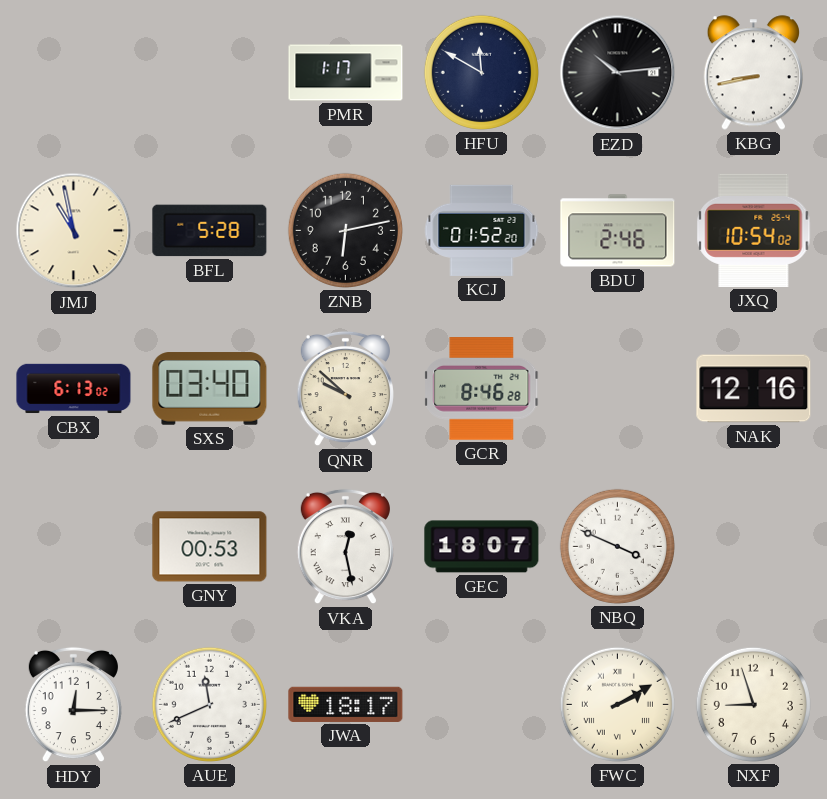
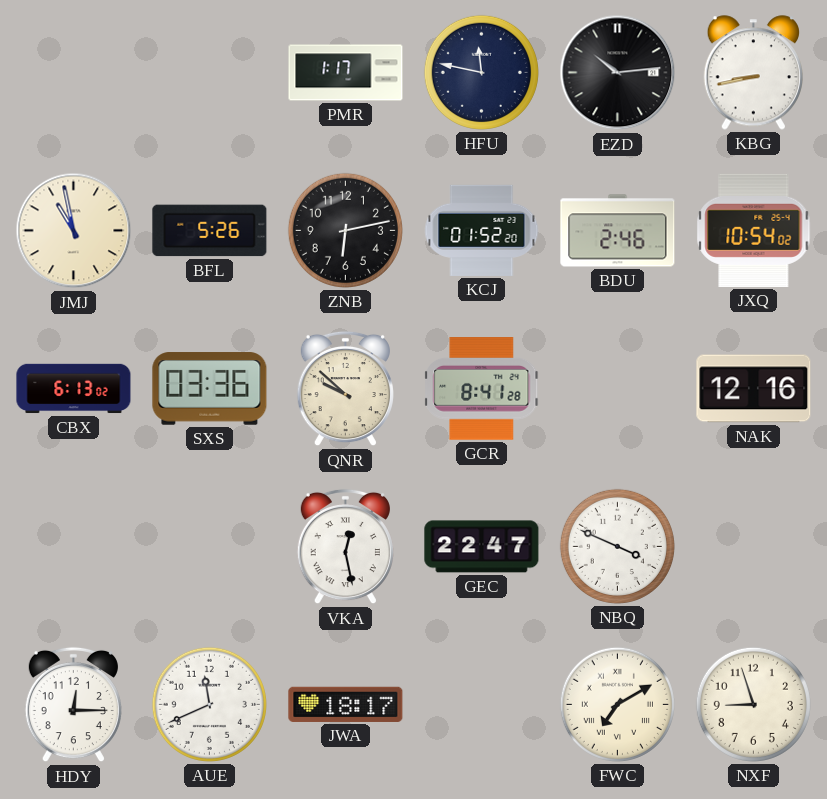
HFU: 11:50 -> 11:47
BFL: 5:28 -> 5:26
SXS: 03:40 -> 03:36
GCR: 8:46 -> 8:41
GNY: 00:53 -> none
GEC: 18:07 -> 22:47
FWC: 2:10 -> 7:10
